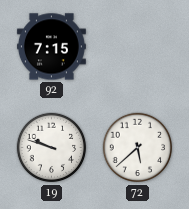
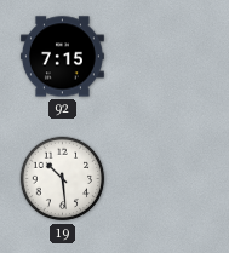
19: 9:48 -> 10:29
72: 5:38 -> none
